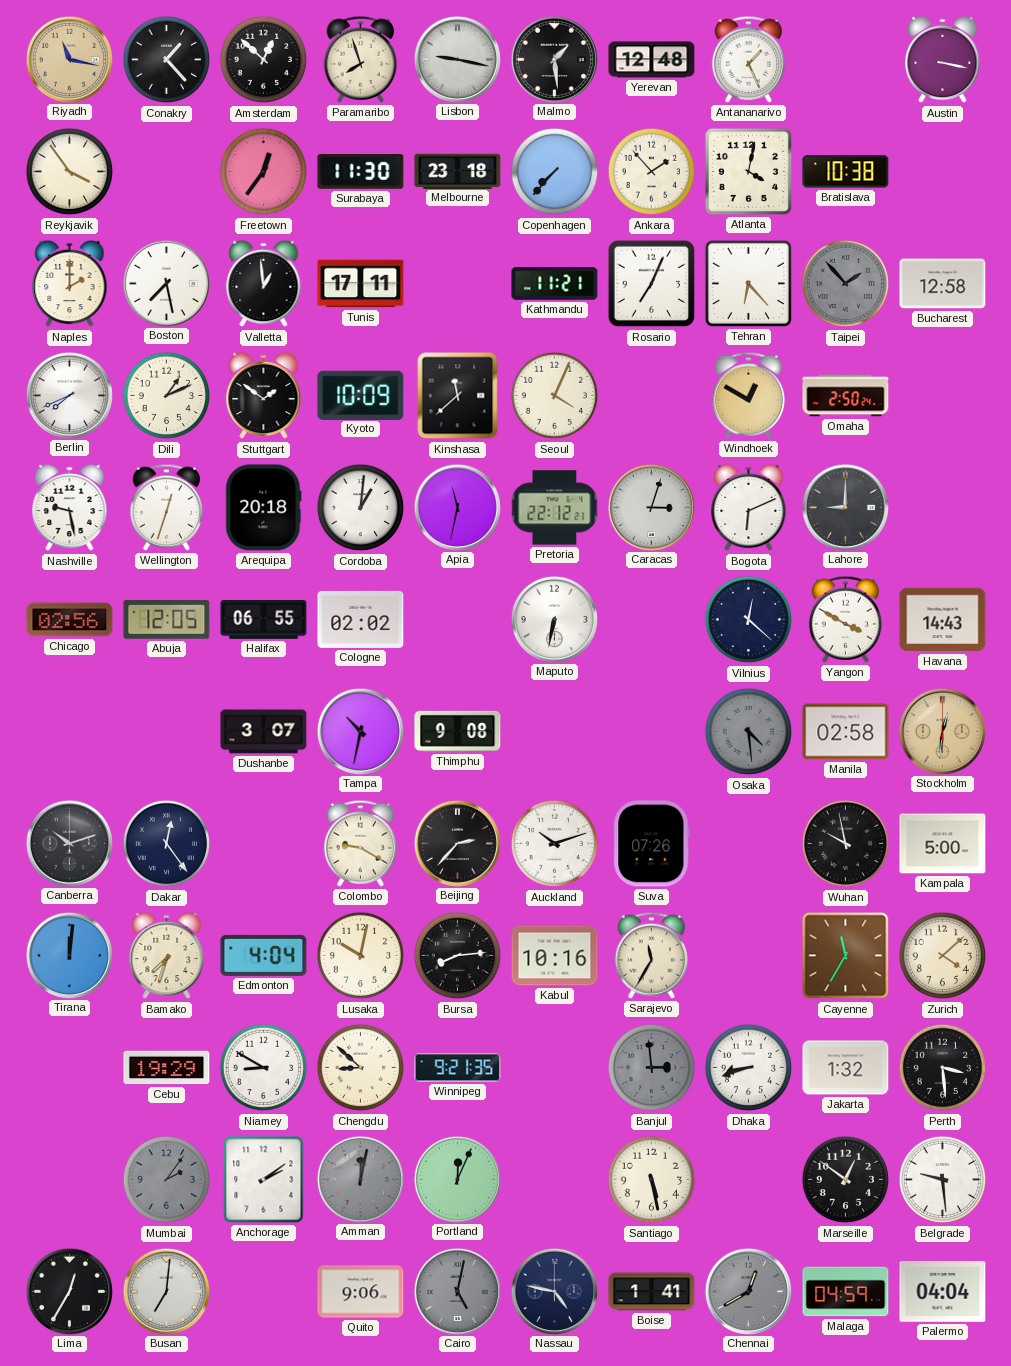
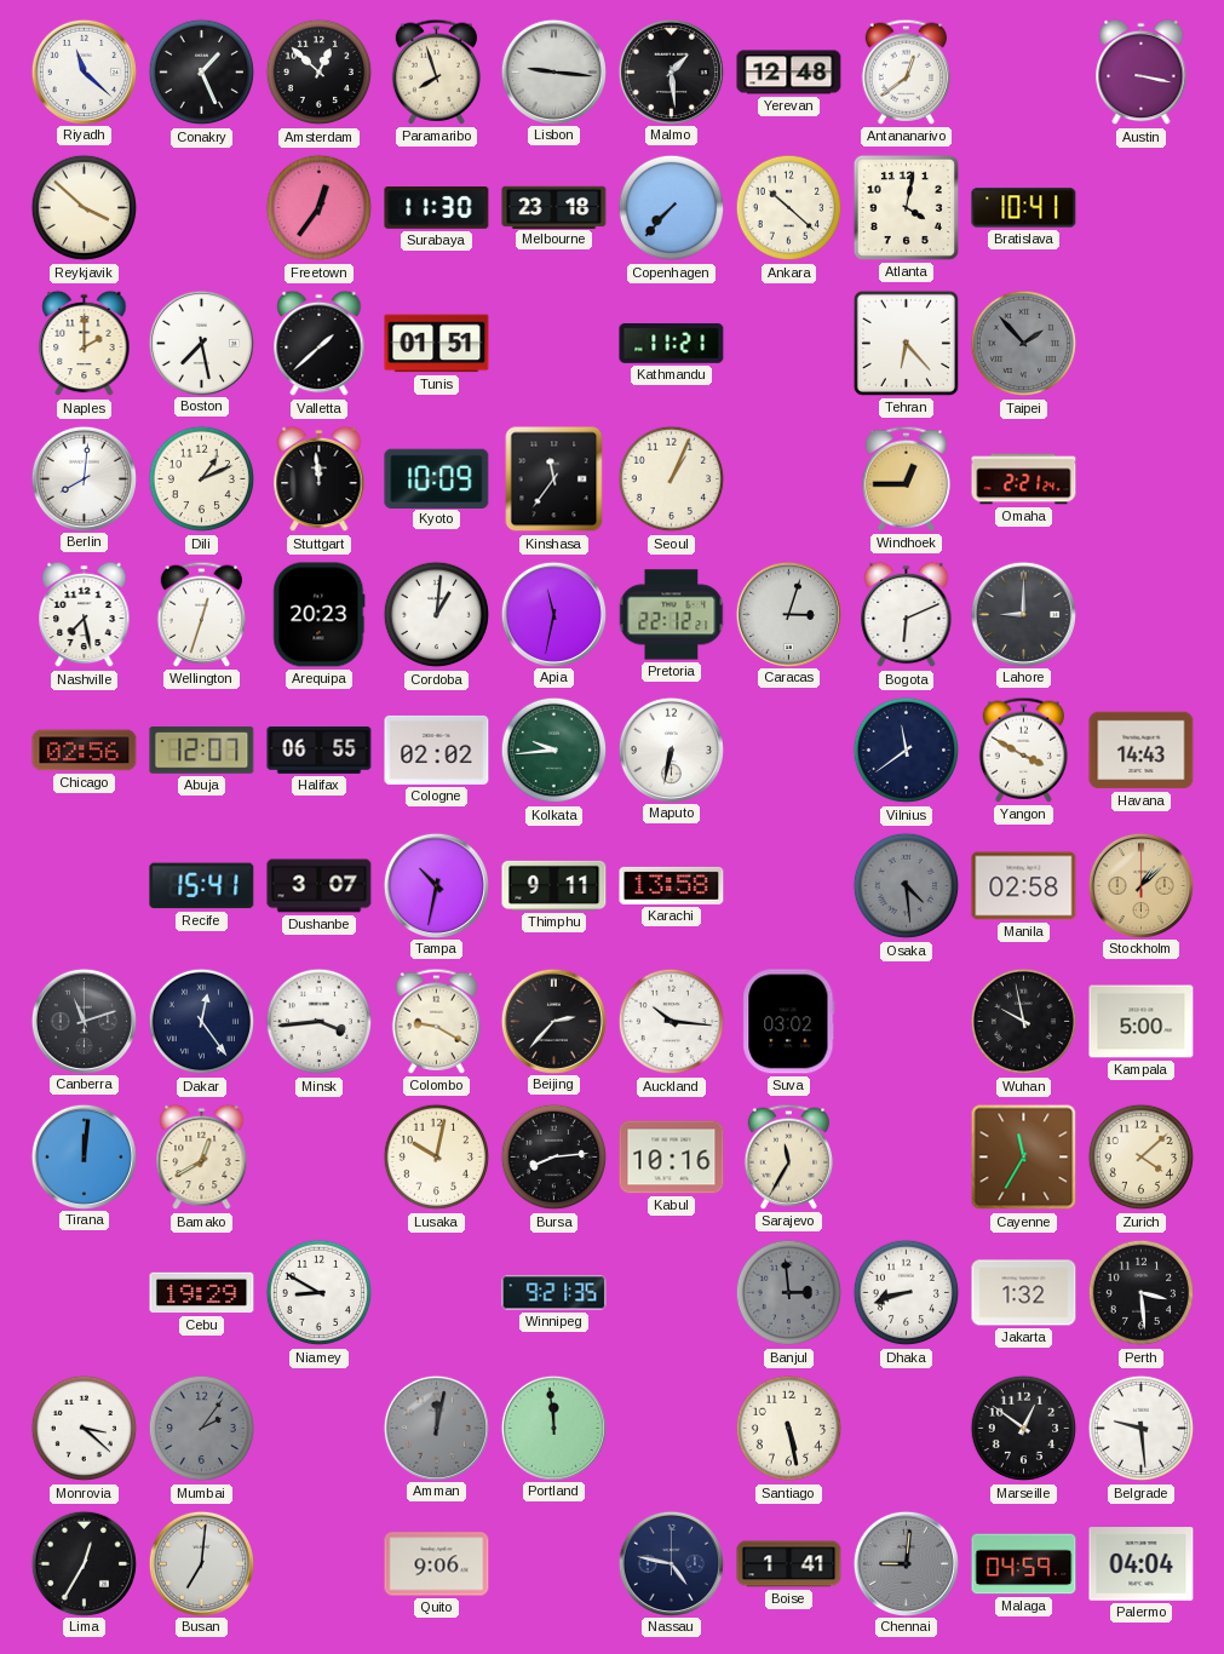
Riyadh: 11:17 -> 11:22
Riyadh dial: champagne -> white
Conakry: 1:23 -> 1:26
Lisbon: 9:17 -> 9:16
Antananarivo: 1:26 -> 12:39
Reykjavik: 3:54 -> 3:52
Ankara: 1:53 -> 10:22
Bratislava: 10:38 -> 10:41
Valletta: 12:59 -> 1:38
Tunis: 17:11 -> 01:51
Rosario: 7:04 -> none
Bucharest: 12:58 -> none
Berlin: 7:41 -> 8:01
Stuttgart: 1:51 -> 11:59
Kinshasa: 11:38 -> 11:36
Seoul: 4:04 -> 1:04
Windhoek: 12:50 -> 12:45
Omaha: 2:50 -> 2:21
Nashville: 9:28 -> 7:28
Arequipa: 20:18 -> 20:23
Abuja: 12:05 -> 12:07
Kolkata: none -> 9:44
Vilnius: 12:22 -> 11:39
Recife: none -> 15:41
Thimphu: 9:08 -> 9:11
Karachi: none -> 13:58
Stockholm: 12:31 -> 1:08
Canberra: 10:12 -> 11:12
Minsk: none -> 3:44
Auckland: 10:12 -> 10:16
Suva: 07:26 -> 03:02
Bamako: 7:33 -> 12:40
Edmonton: 4:04 -> none
Chengdu: 8:52 -> none
Monrovia: none -> 3:22
Anchorage: 2:09 -> none
Portland: 12:04 -> 11:59
Cairo: 5:02 -> none
Chennai: 12:40 -> 9:01
